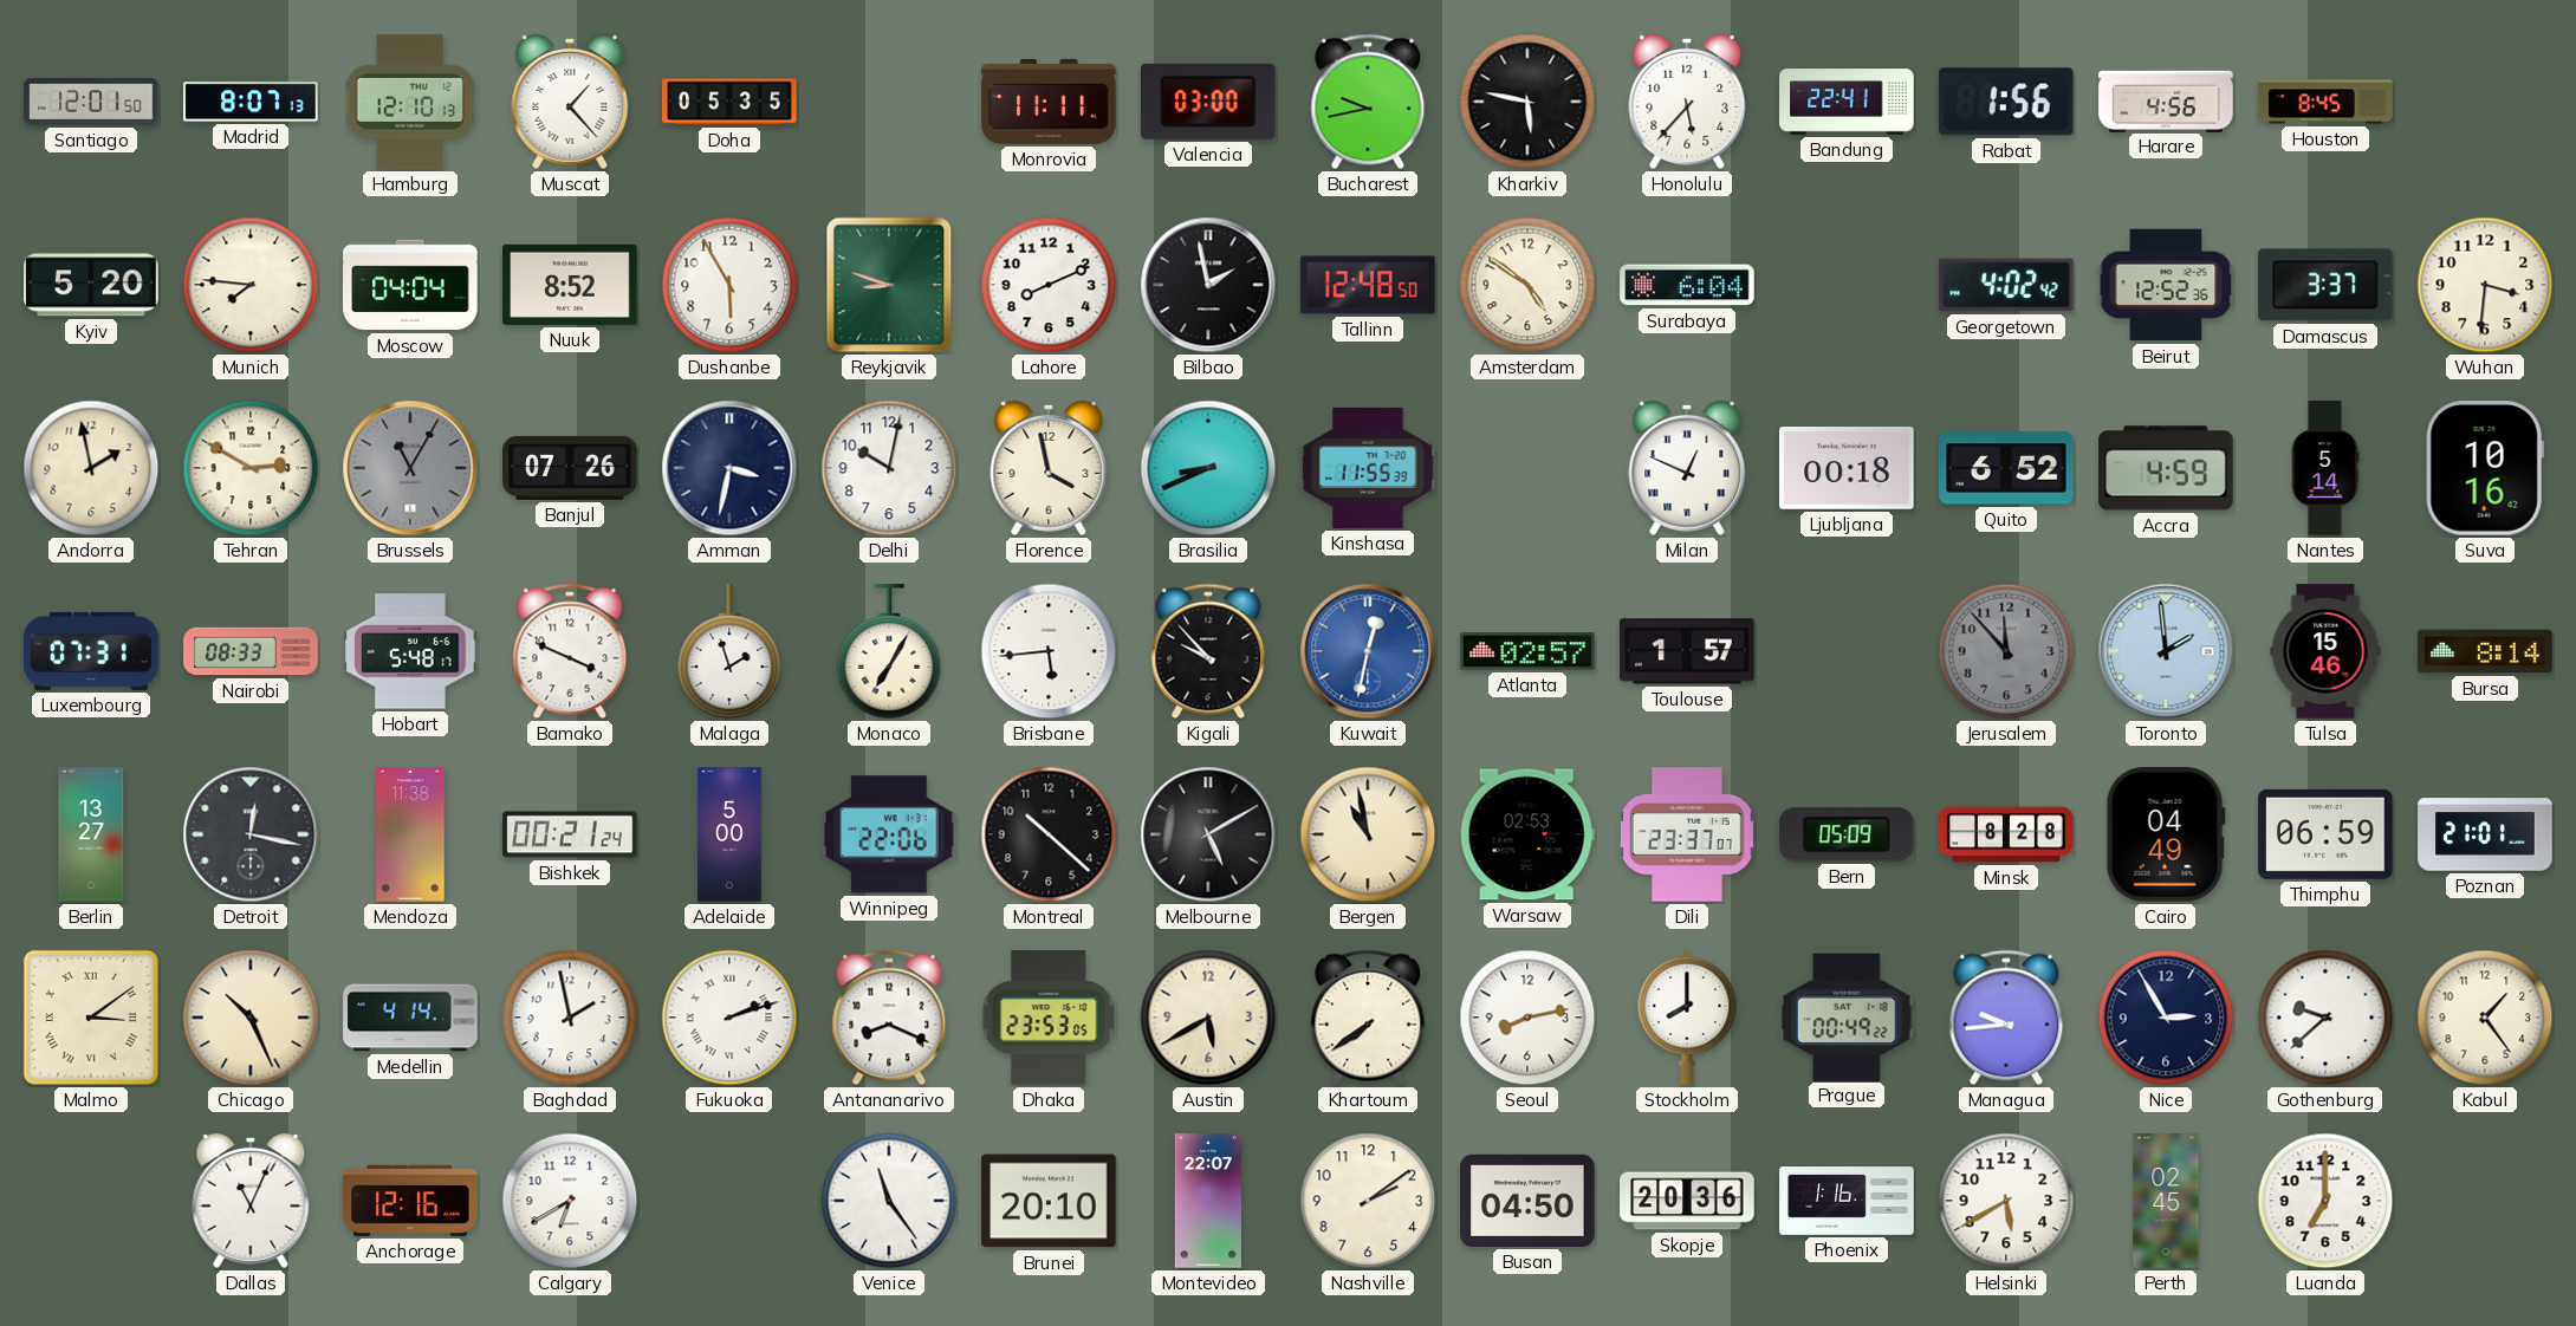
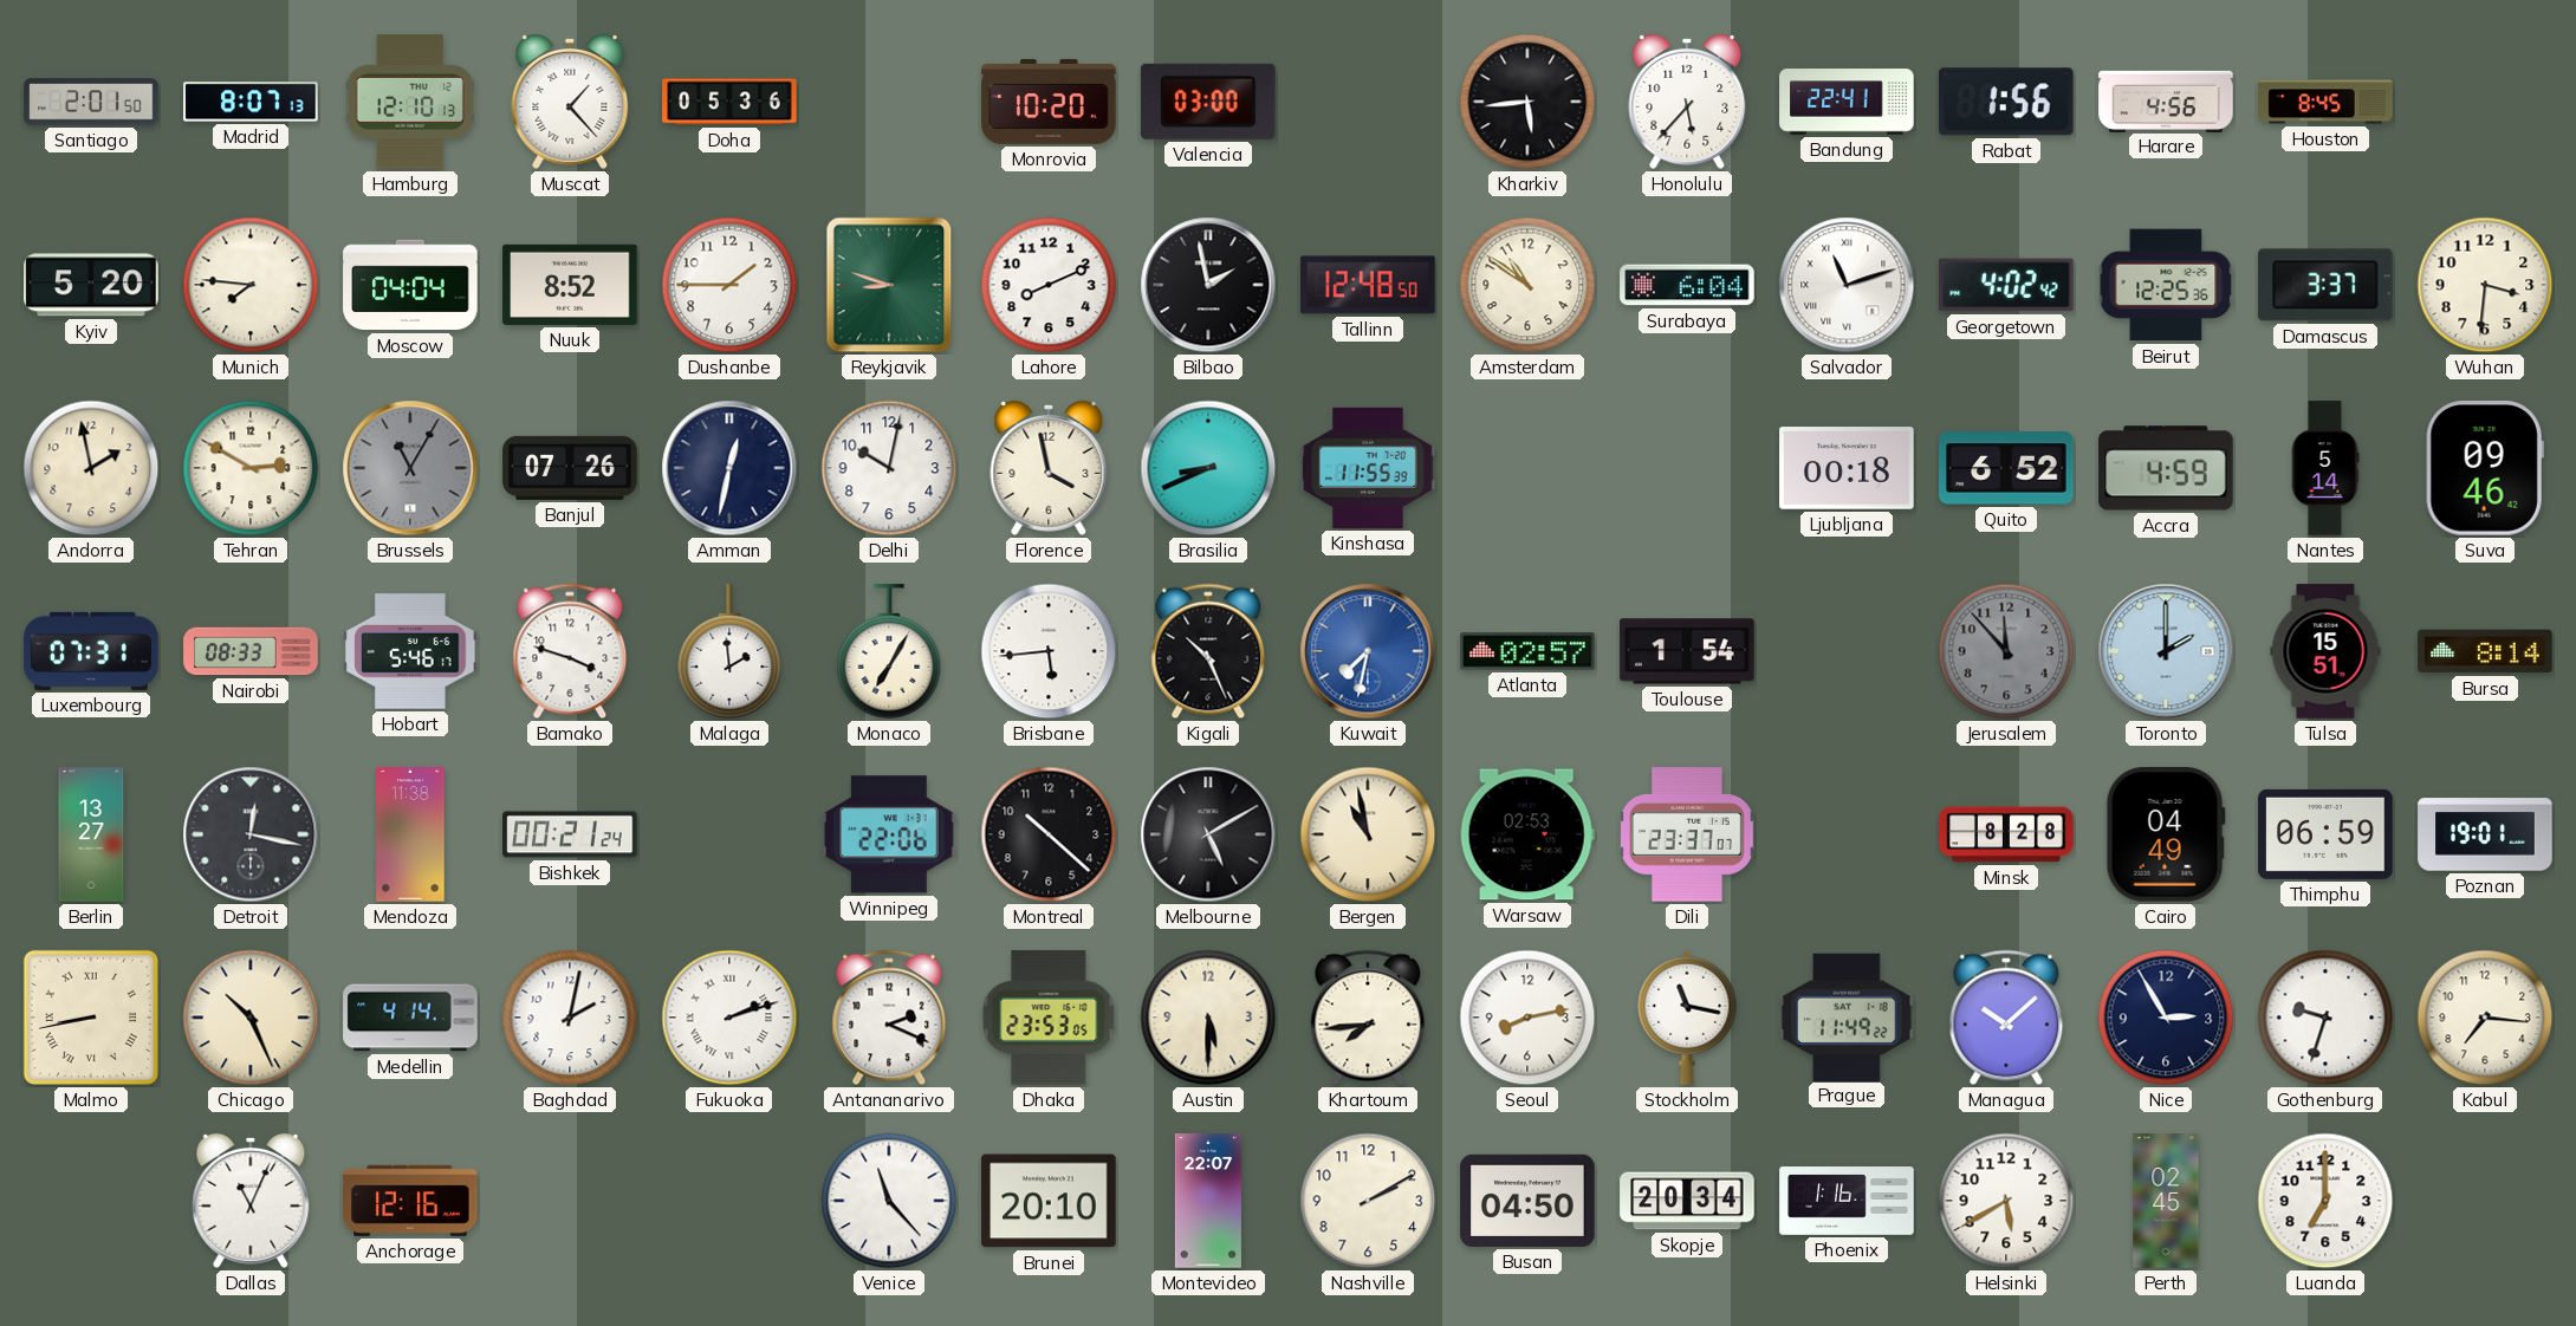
Santiago: 12:01 -> 2:01
Doha: 05:35 -> 05:36
Monrovia: 11:11 -> 10:20
Bucharest: 9:43 -> none
Kharkiv: 5:47 -> 5:44
Dushanbe: 5:55 -> 1:45
Amsterdam: 4:51 -> 10:51
Salvador: none -> 11:12
Beirut: 12:52 -> 12:25
Amman: 3:32 -> 12:32
Milan: 12:49 -> none
Suva: 10:16 -> 09:46
Hobart: 5:48 -> 5:46
Bamako: 3:49 -> 3:48
Malaga: 1:57 -> 1:59
Kigali: 9:53 -> 10:26
Kuwait: 12:32 -> 7:32
Toulouse: 1:57 -> 1:54
Toronto: 1:59 -> 2:00
Tulsa: 15:46 -> 15:51
Adelaide: 5:00 -> none
Bern: 05:09 -> none
Poznan: 21:01 -> 19:01
Malmo: 3:09 -> 8:43
Baghdad: 1:58 -> 2:02
Antananarivo: 8:19 -> 2:19
Austin: 5:40 -> 5:30
Khartoum: 7:39 -> 7:44
Stockholm: 8:00 -> 11:17
Prague: 00:49 -> 11:49
Managua: 9:44 -> 10:08
Gothenburg: 9:38 -> 9:33
Kabul: 1:24 -> 7:16
Calgary: 6:40 -> none
Venice: 11:24 -> 11:23
Nashville: 2:09 -> 2:10
Skopje: 20:36 -> 20:34
